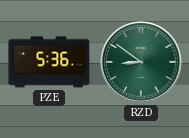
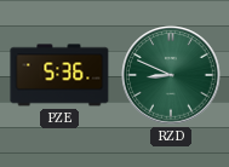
RZD: 8:51 -> 8:49
